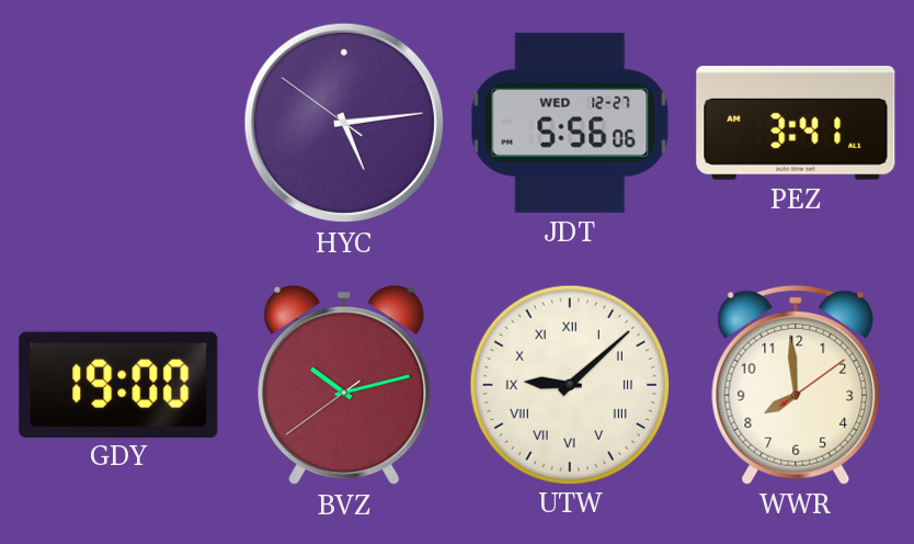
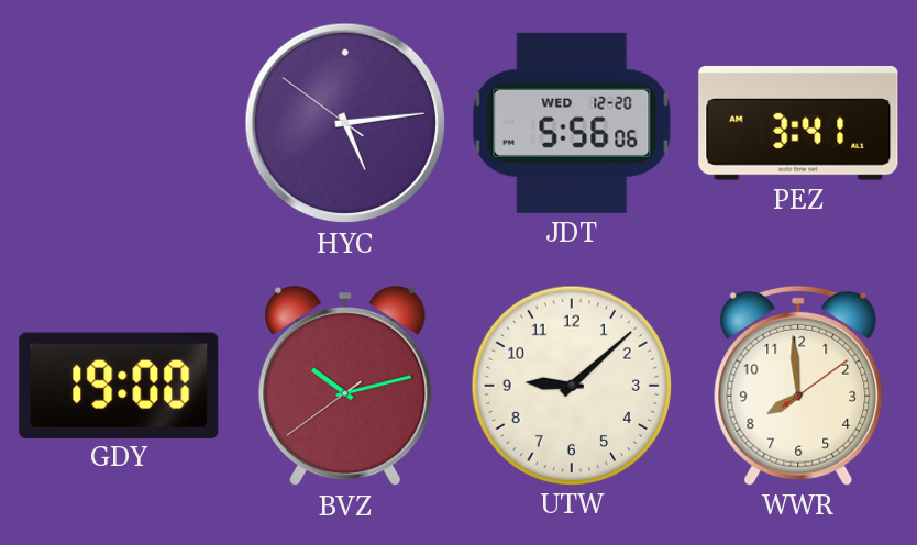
JDT date: WED 12-27 -> WED 12-20
UTW numerals: Roman -> Arabic
